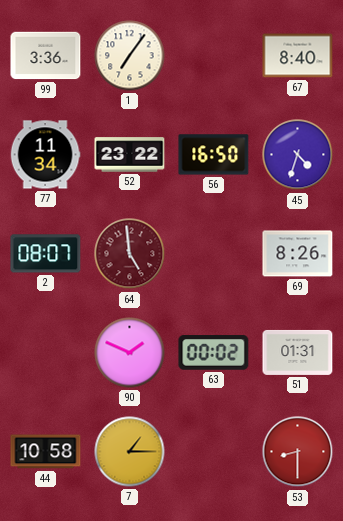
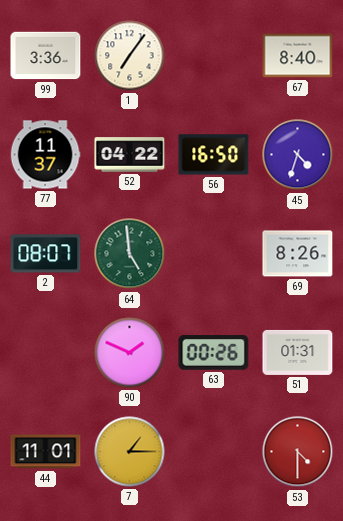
77: 11:34 -> 11:37
52: 23:22 -> 04:22
64 dial: burgundy -> green
63: 00:02 -> 00:26
44: 10:58 -> 11:01
53: 8:30 -> 4:30
